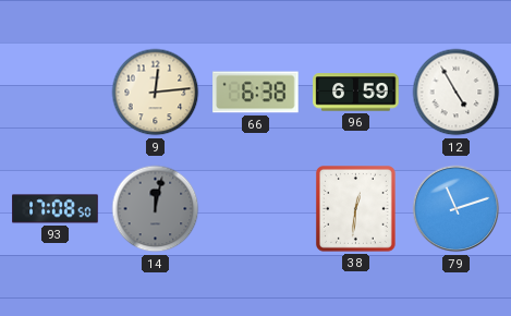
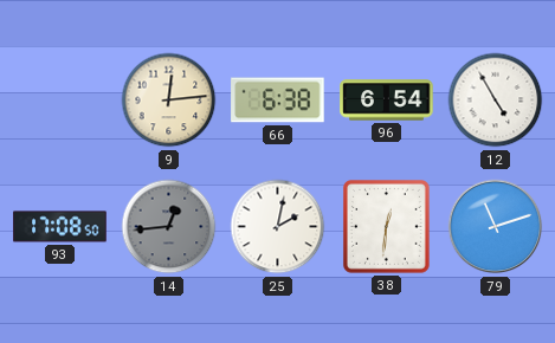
96: 6:59 -> 6:54
14: 12:02 -> 12:44
25: none -> 2:02
